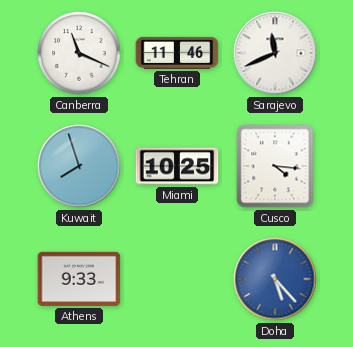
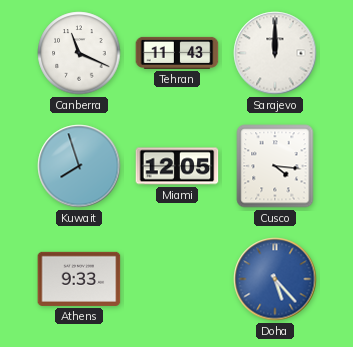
Tehran: 11:46 -> 11:43
Sarajevo: 11:41 -> 12:00
Miami: 10:25 -> 12:05
